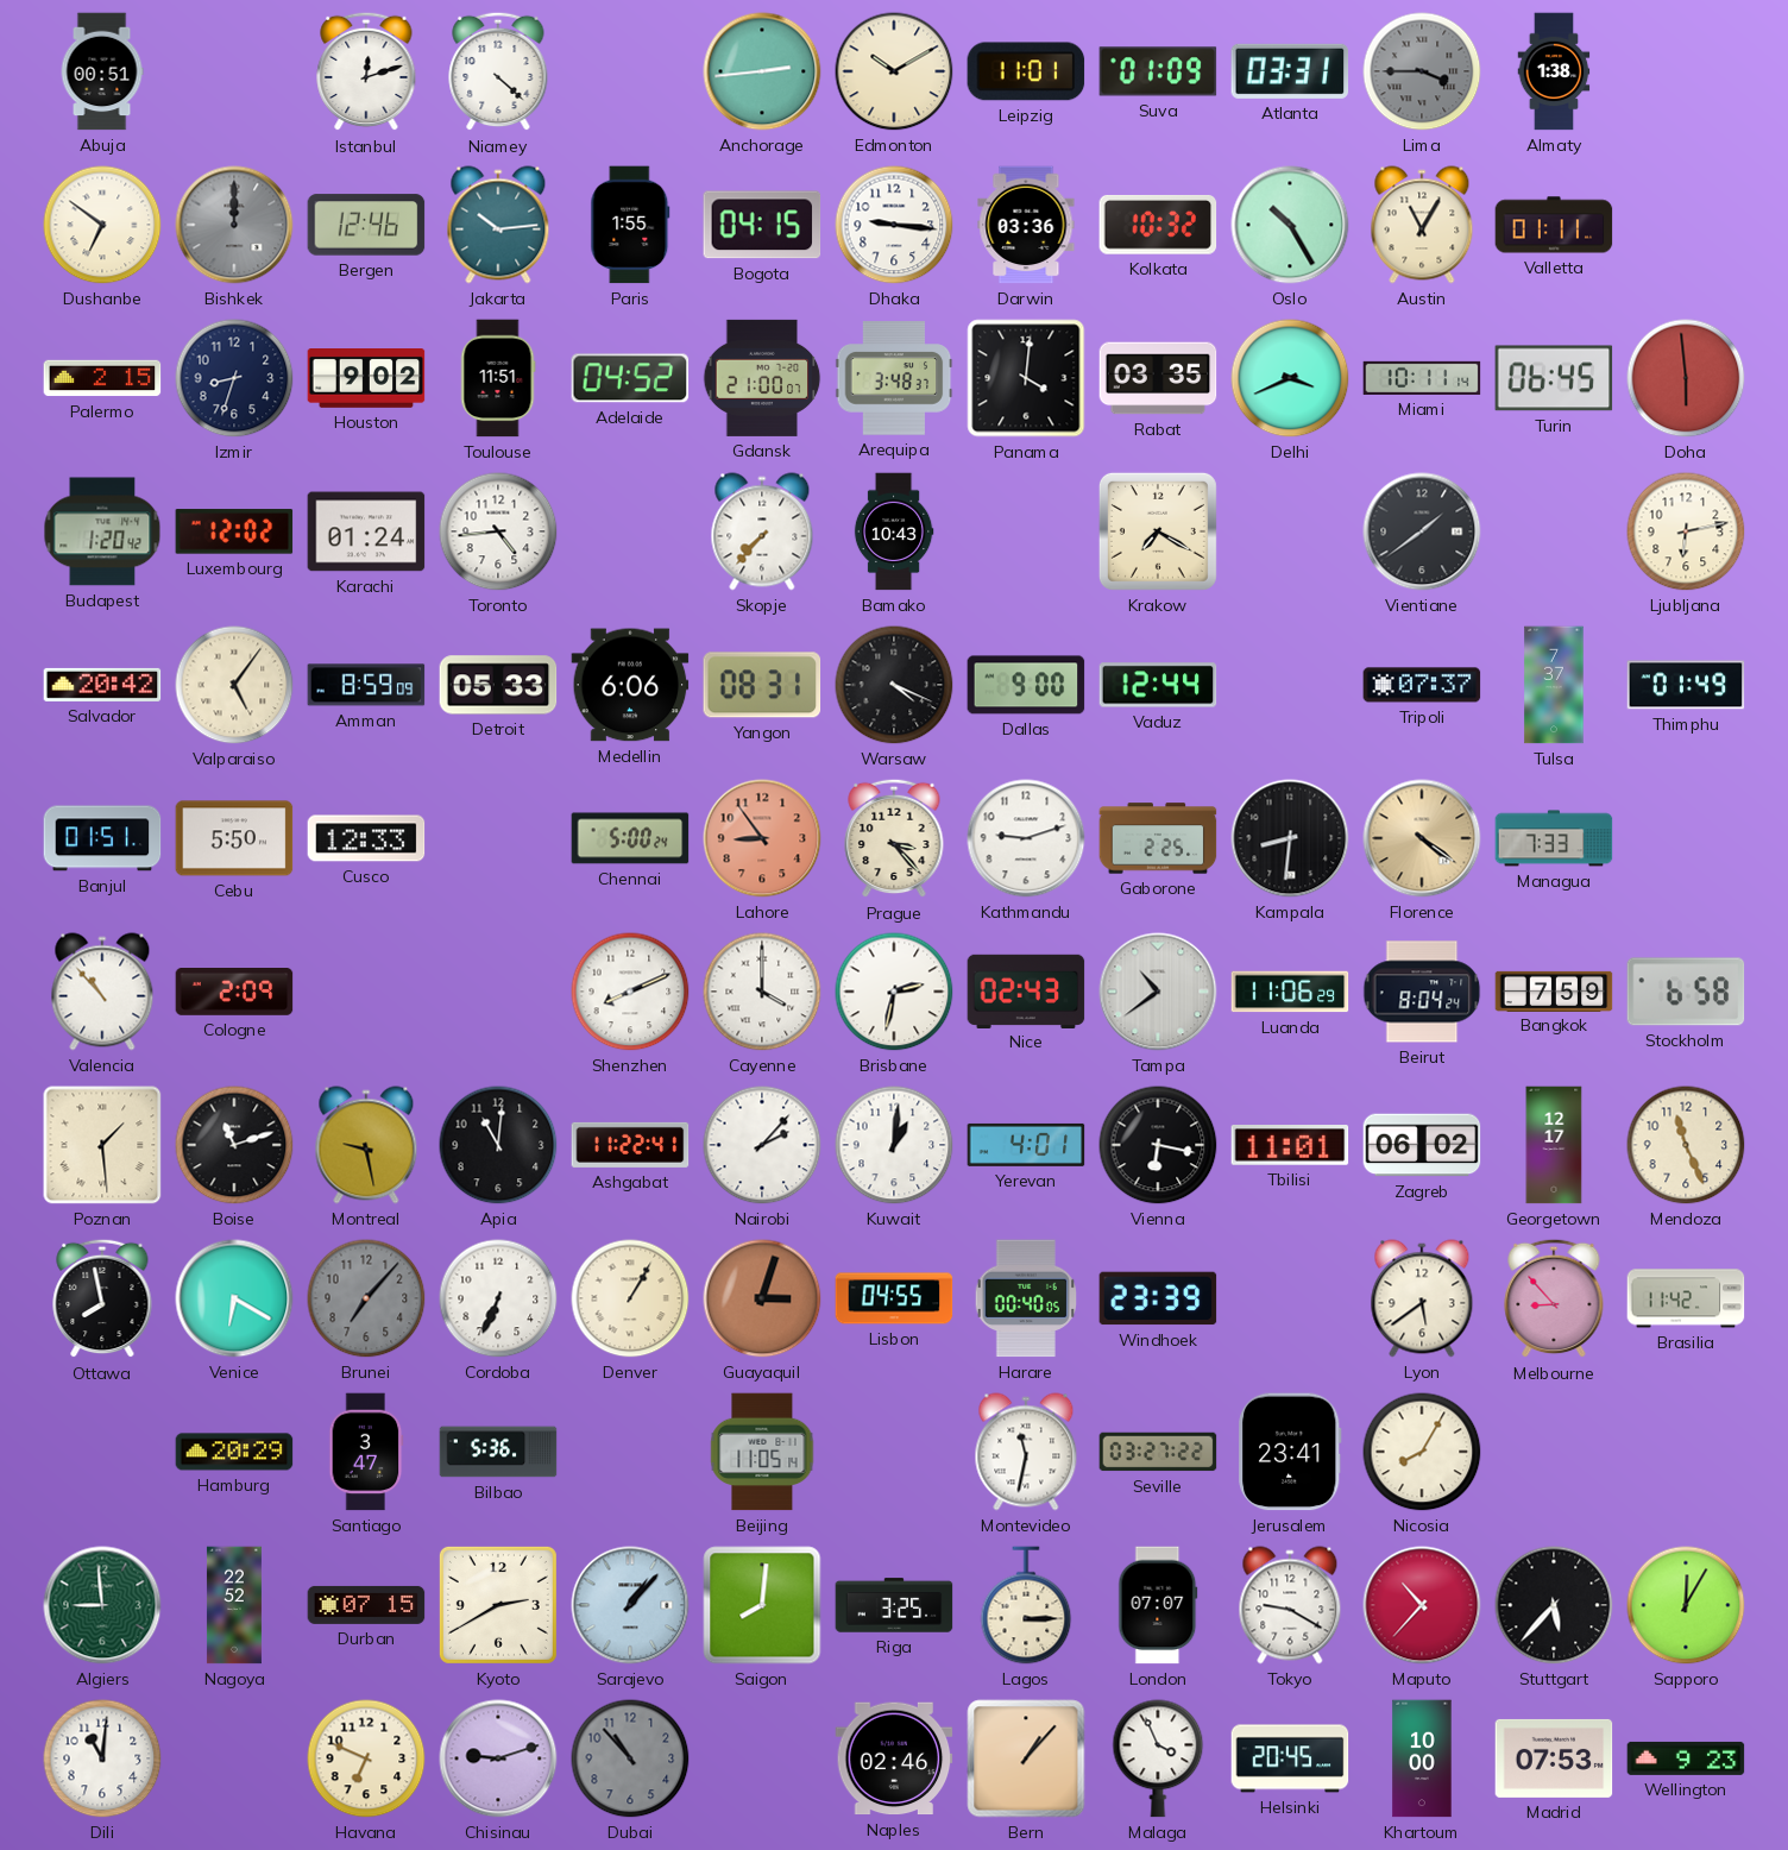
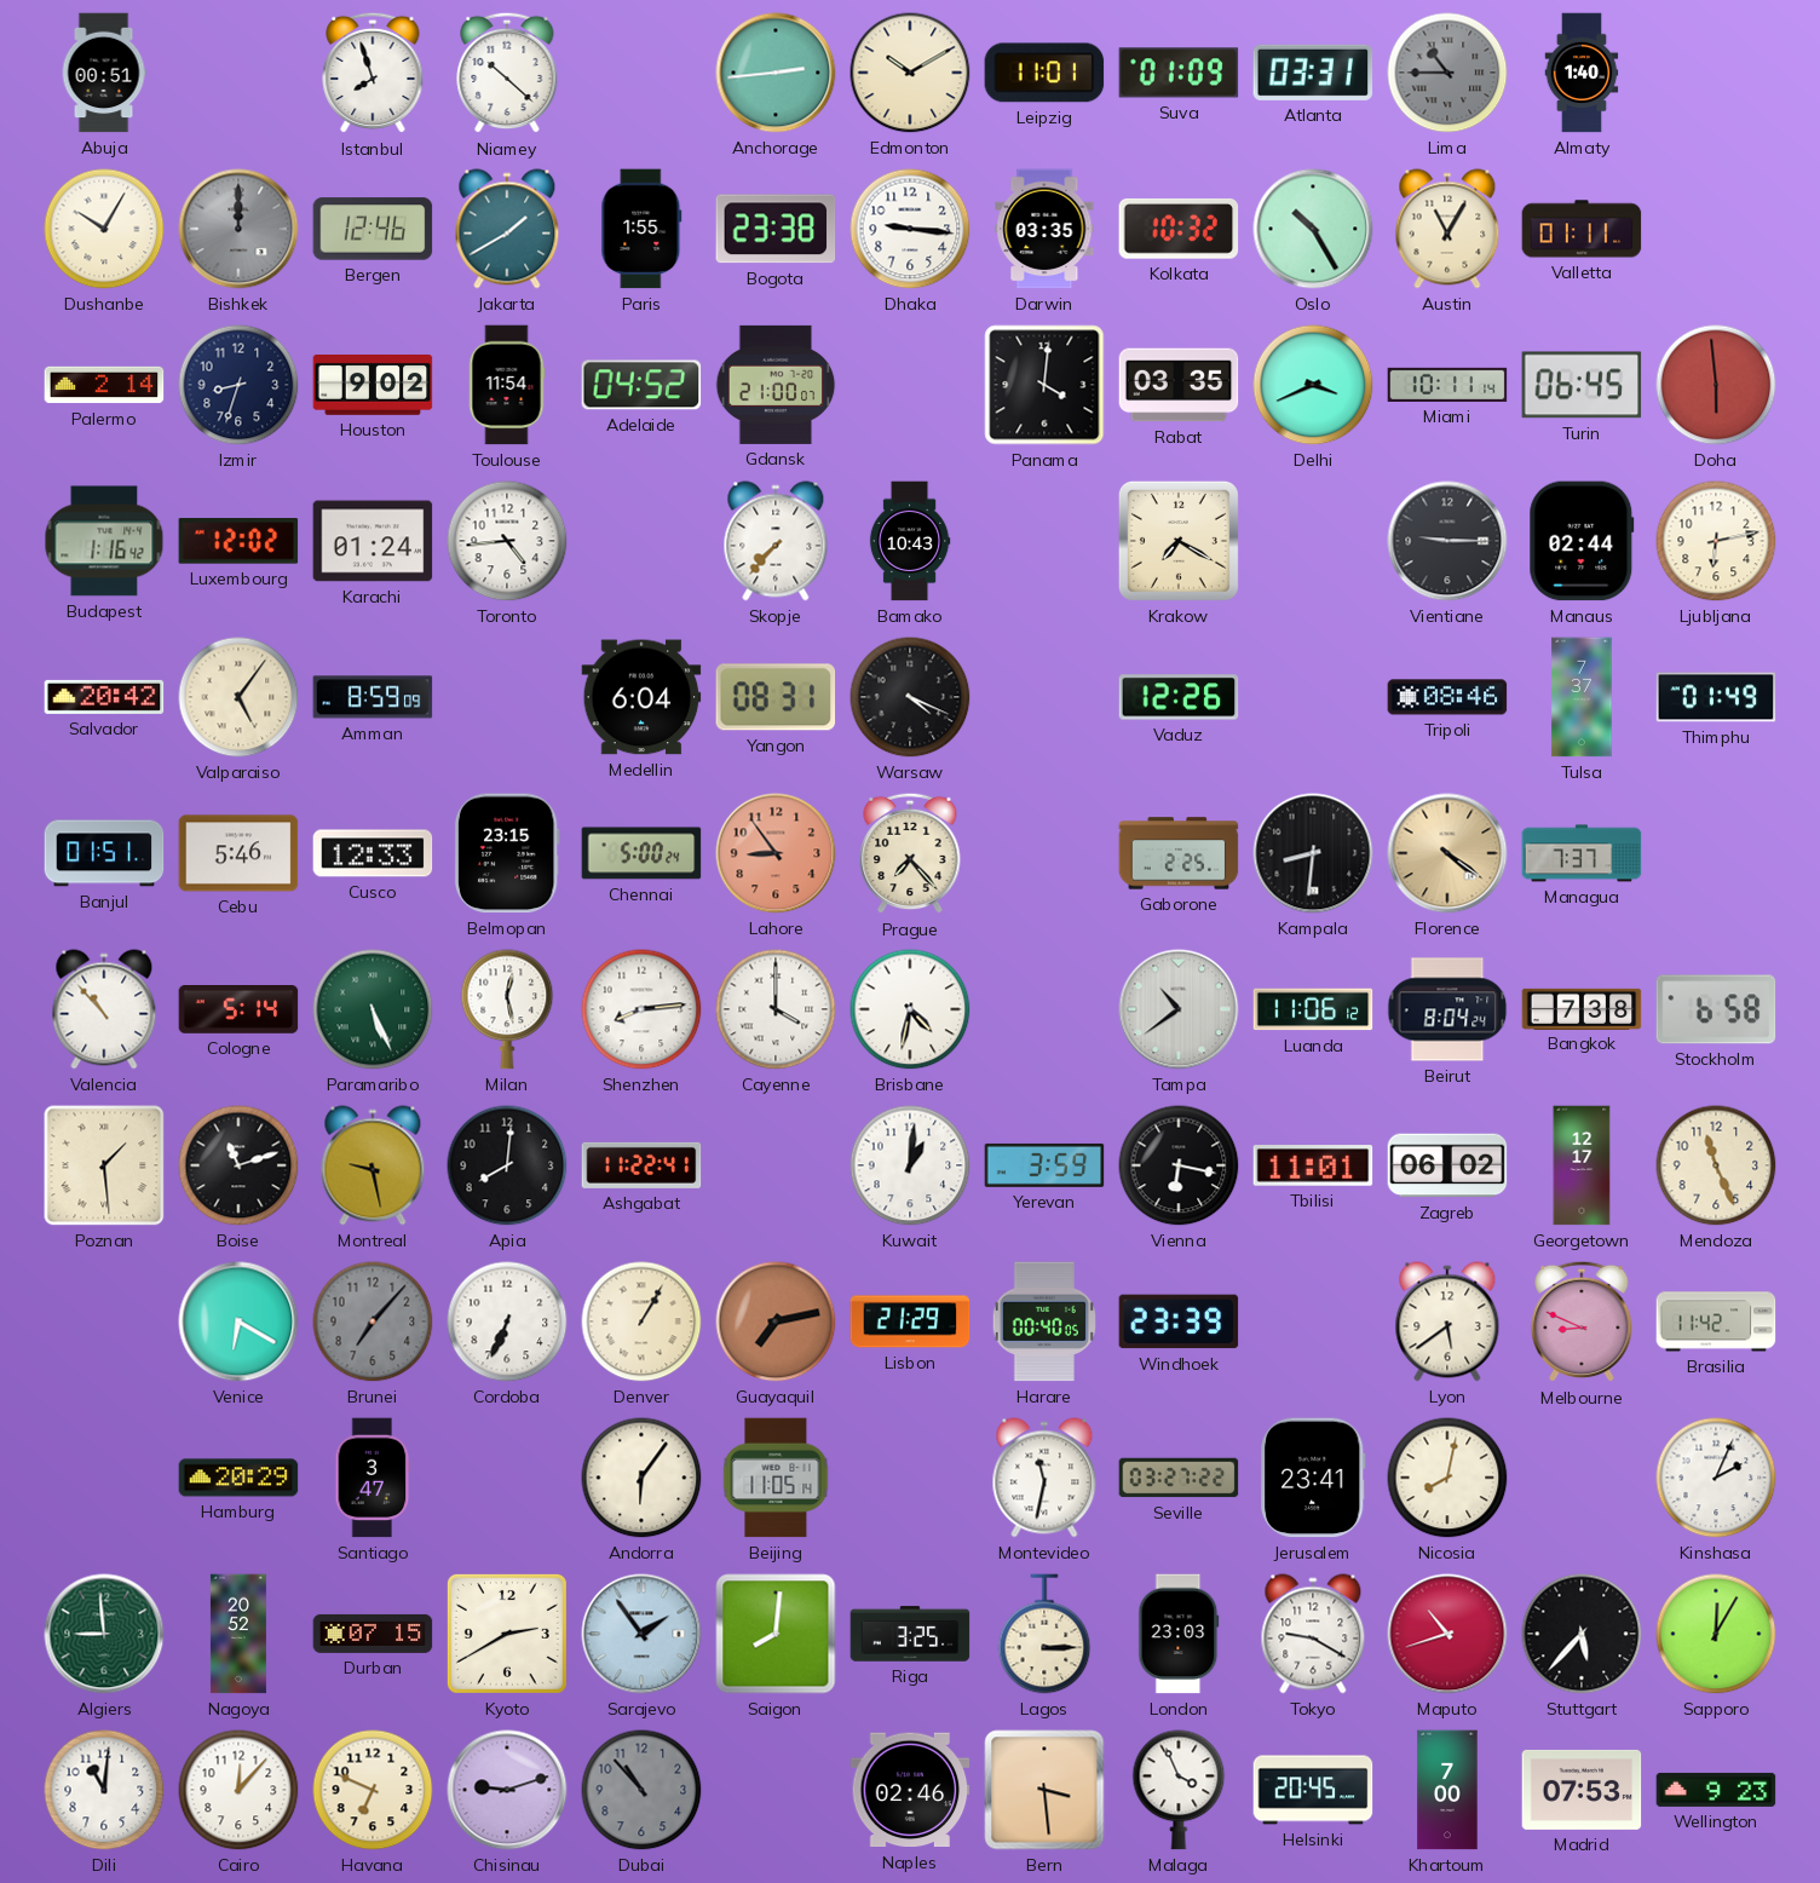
Istanbul: 12:12 -> 7:57
Niamey: 4:22 -> 10:22
Lima: 3:45 -> 10:45
Almaty: 1:38 -> 1:40
Dushanbe: 6:51 -> 10:05
Jakarta: 10:14 -> 1:40
Bogota: 04:15 -> 23:38
Darwin: 03:36 -> 03:35
Palermo: 2:15 -> 2:14
Toulouse: 11:51 -> 11:54
Arequipa: 3:48 -> none
Budapest: 1:20 -> 1:16
Vientiane: 1:39 -> 9:15
Manaus: none -> 02:44
Detroit: 05:33 -> none
Medellin: 6:06 -> 6:04
Dallas: 9:00 -> none
Vaduz: 12:44 -> 12:26
Tripoli: 07:37 -> 08:46
Cebu: 5:50 -> 5:46
Belmopan: none -> 23:15
Prague: 3:23 -> 7:23
Kathmandu: 9:12 -> none
Managua: 7:33 -> 7:37
Cologne: 2:09 -> 5:14
Paramaribo: none -> 5:26
Milan: none -> 12:28
Shenzhen: 8:11 -> 8:14
Brisbane: 2:32 -> 4:32
Nice: 02:43 -> none
Luanda: 11:06:29 -> 11:06:12
Bangkok: 7:59 -> 7:38
Apia: 11:01 -> 8:01
Nairobi: 2:07 -> none
Yerevan: 4:01 -> 3:59
Ottawa: 7:58 -> none
Guayaquil: 3:03 -> 7:13
Lisbon: 04:55 -> 21:29
Melbourne: 8:53 -> 8:49
Bilbao: 5:36 -> none
Andorra: none -> 6:06
Nicosia: 8:05 -> 8:02
Kinshasa: none -> 2:04
Nagoya: 22:52 -> 20:52
Sarajevo: 1:07 -> 1:54
London: 07:07 -> 23:03
Maputo: 10:37 -> 10:42
Cairo: none -> 12:07
Bern: 1:07 -> 3:29
Khartoum: 10:00 -> 7:00
